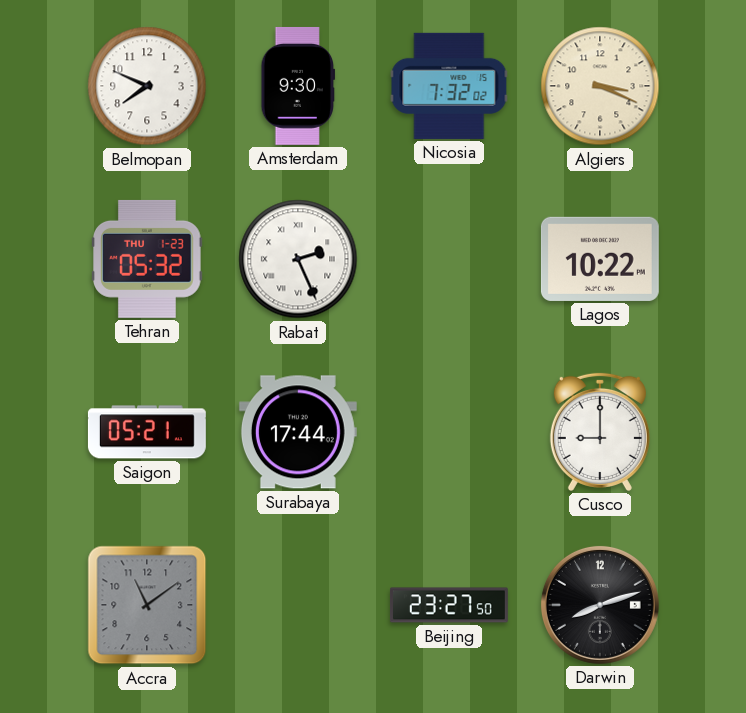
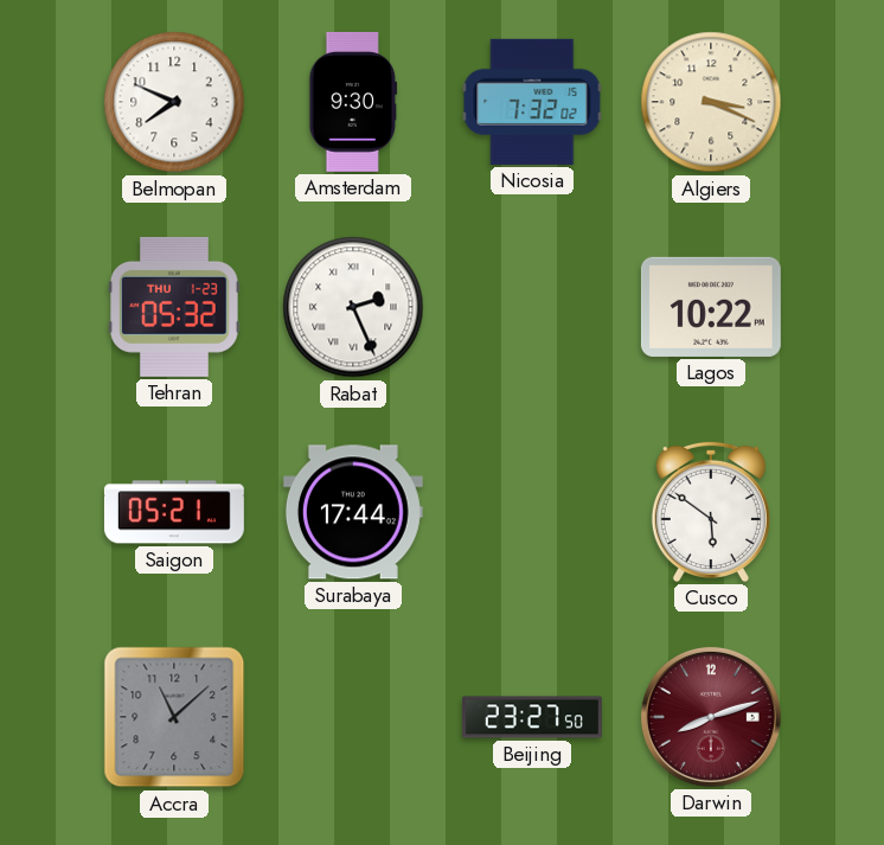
Cusco: 9:00 -> 5:51
Accra: 11:09 -> 11:08
Darwin dial: black -> burgundy
